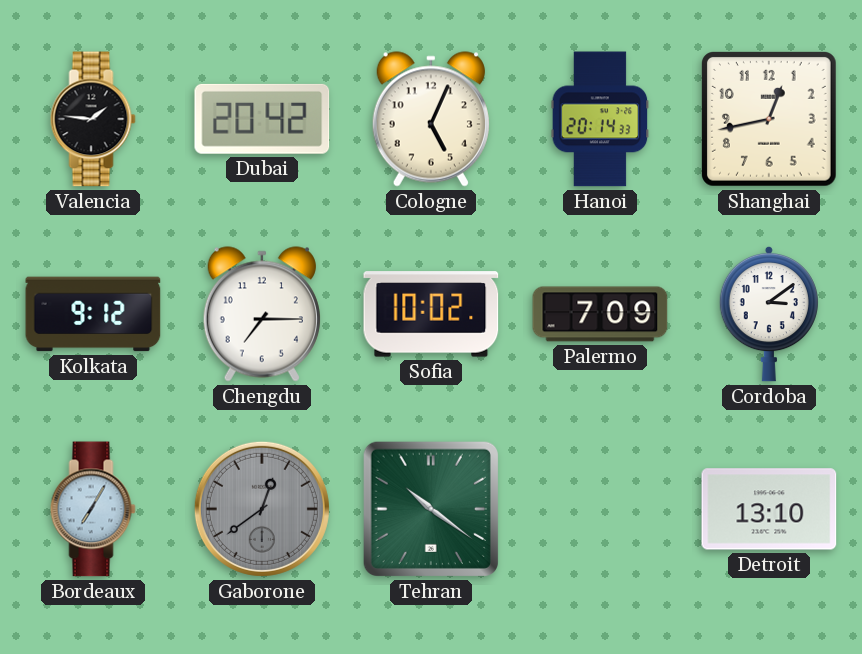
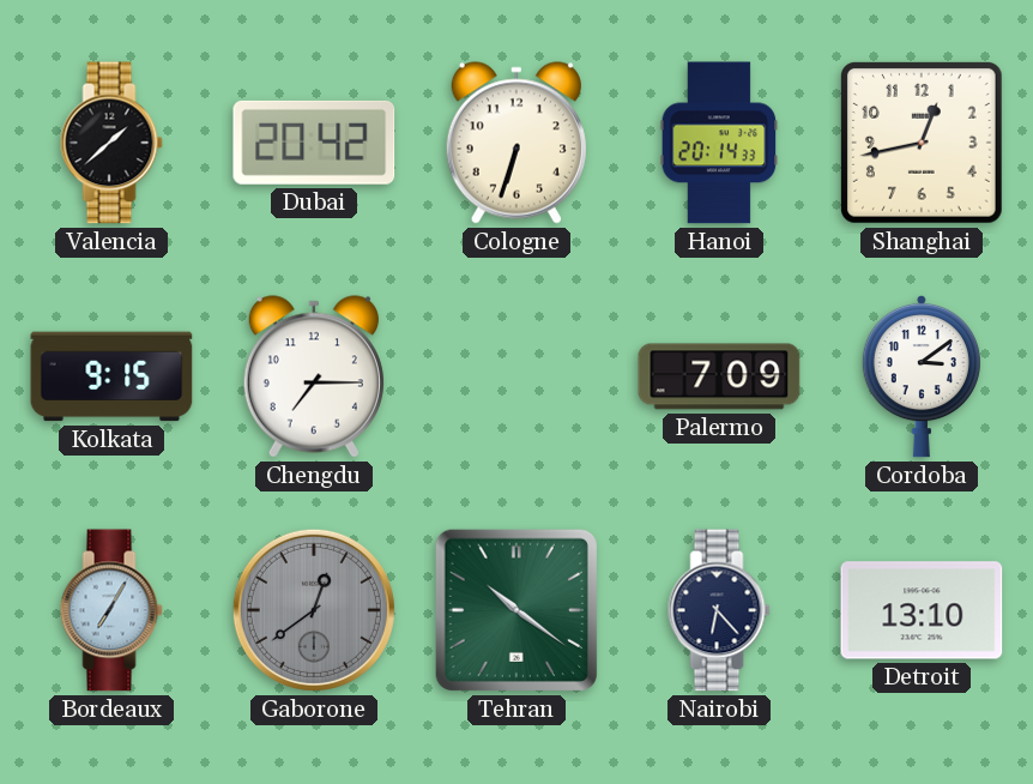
Valencia: 1:46 -> 1:38
Cologne: 5:04 -> 6:33
Kolkata: 9:12 -> 9:15
Sofia: 10:02 -> none
Nairobi: none -> 6:23
